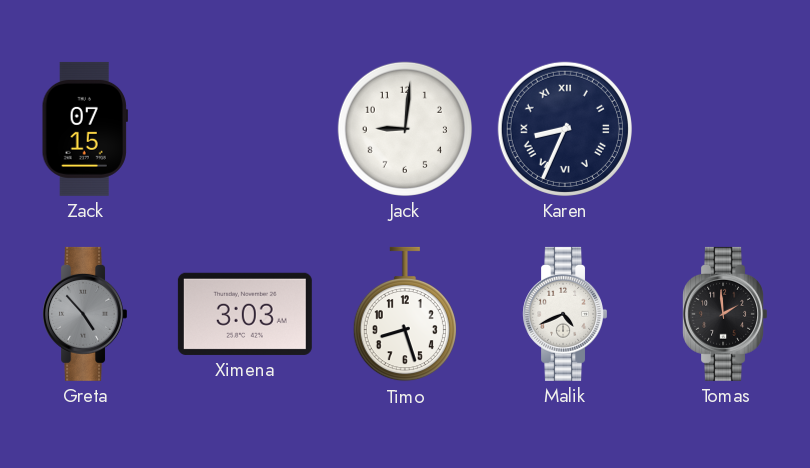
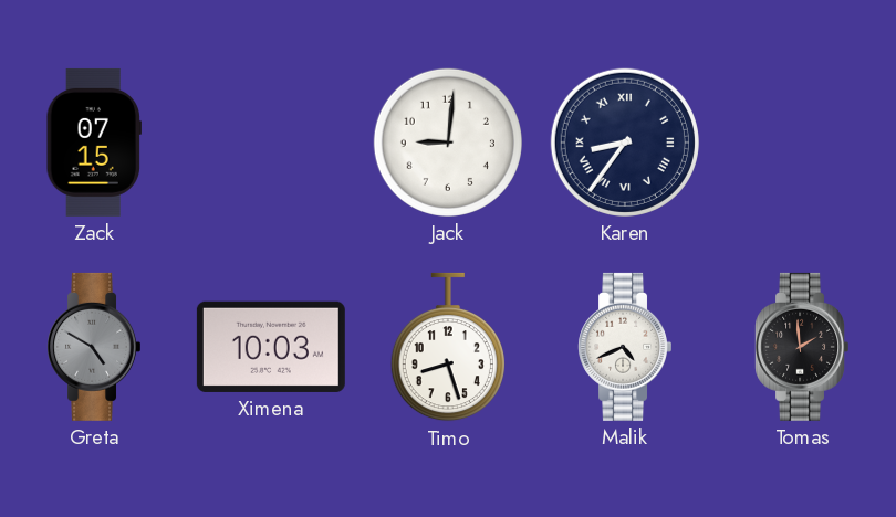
Karen: 8:34 -> 8:36
Greta: 4:53 -> 4:50
Ximena: 3:03 -> 10:03
